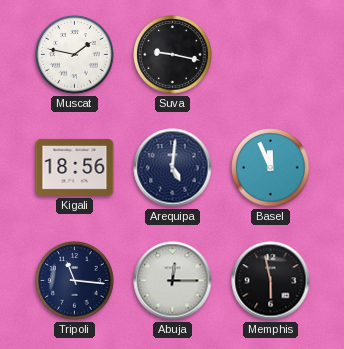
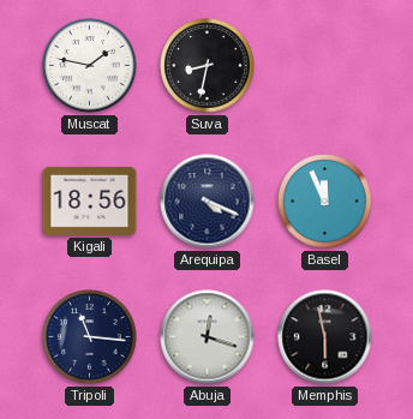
Suva: 9:17 -> 8:32
Arequipa: 5:01 -> 4:19
Abuja: 12:15 -> 12:18
